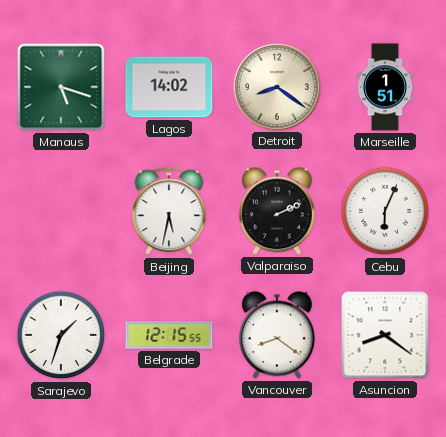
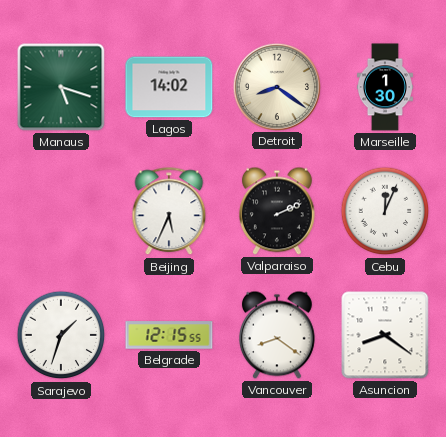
Marseille: 1:51 -> 1:30
Beijing: 5:32 -> 5:34
Cebu: 6:04 -> 12:04
